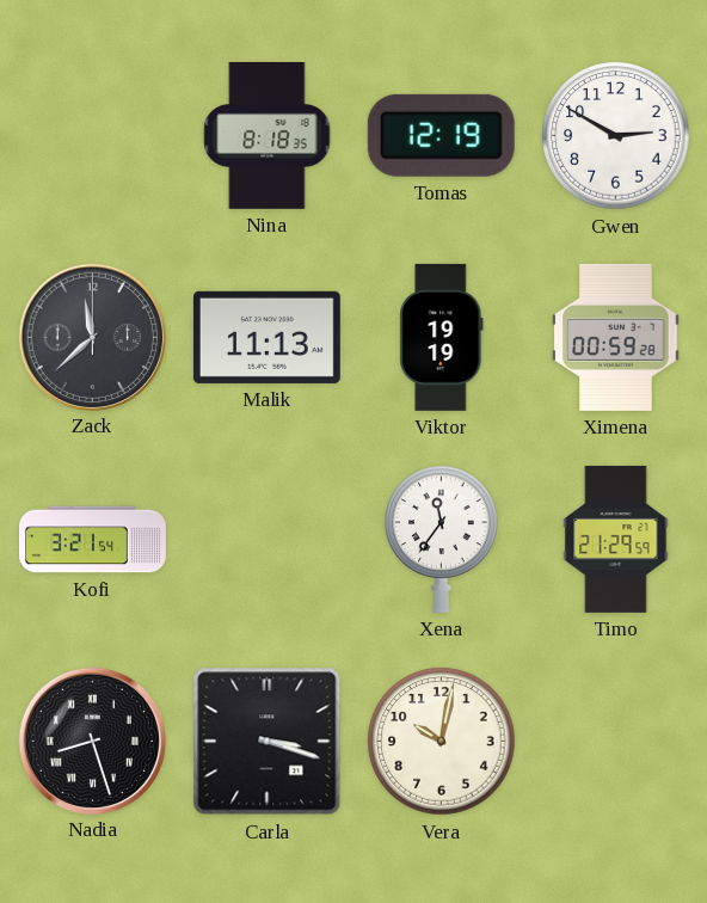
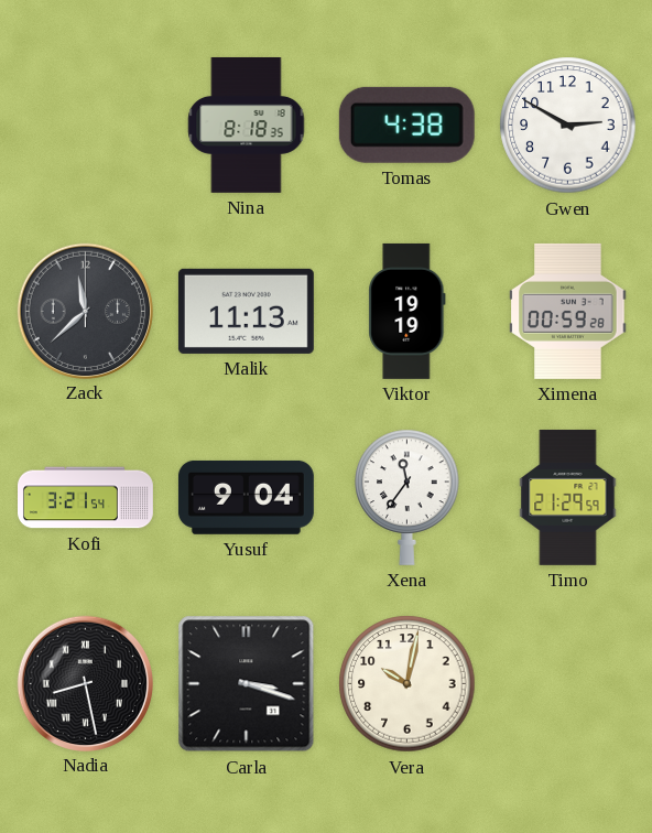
Tomas: 12:19 -> 4:38
Yusuf: none -> 9:04
Nadia: 8:27 -> 8:28
